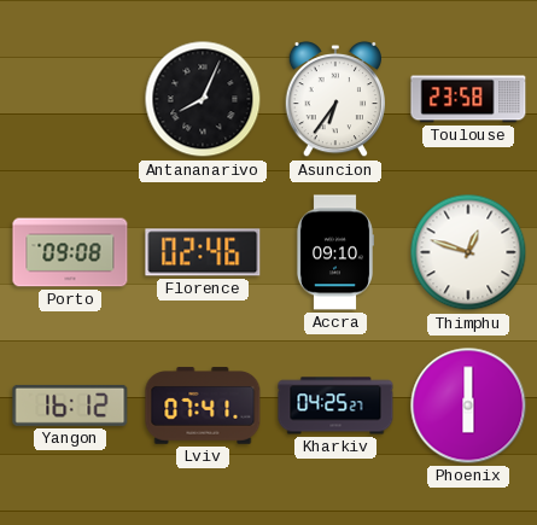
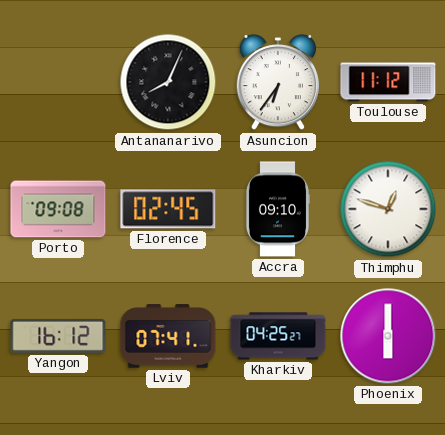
Toulouse: 23:58 -> 11:12
Florence: 02:46 -> 02:45
